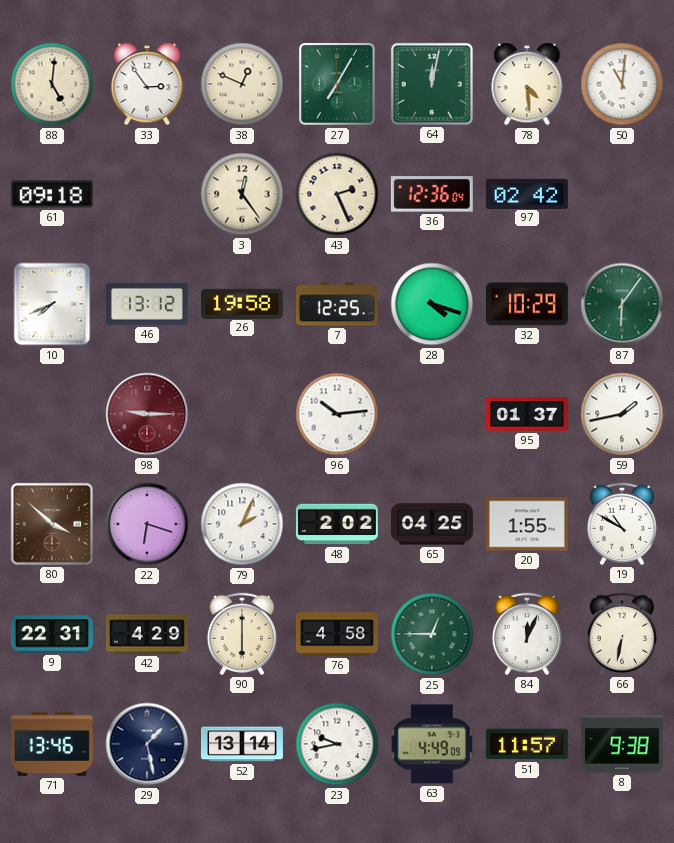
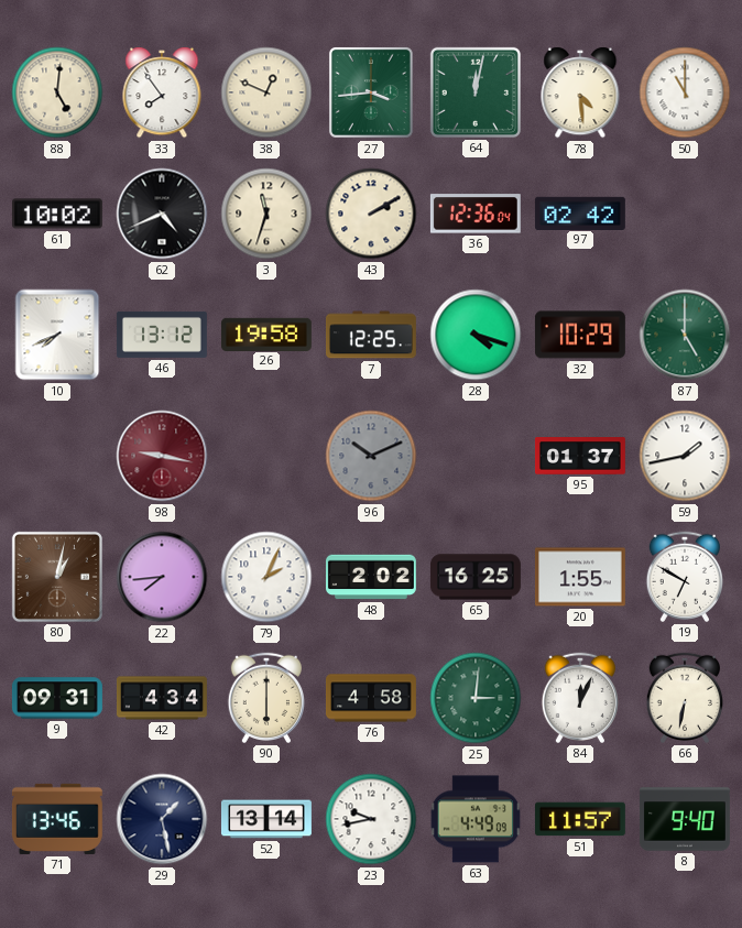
33: 2:54 -> 7:54
27: 7:05 -> 3:44
50: 11:01 -> 11:00
61: 09:18 -> 10:02
62: none -> 4:41
3: 12:24 -> 11:33
43: 2:26 -> 2:10
87: 6:06 -> 5:00
98: 9:15 -> 9:17
96: 10:14 -> 10:11
96 dial: white -> grey
80: 3:52 -> 1:02
22: 6:18 -> 7:44
65: 04:25 -> 16:25
19: 10:50 -> 6:50
9: 22:31 -> 09:31
42: 4:29 -> 4:34
25: 12:45 -> 3:01
8: 9:38 -> 9:40
